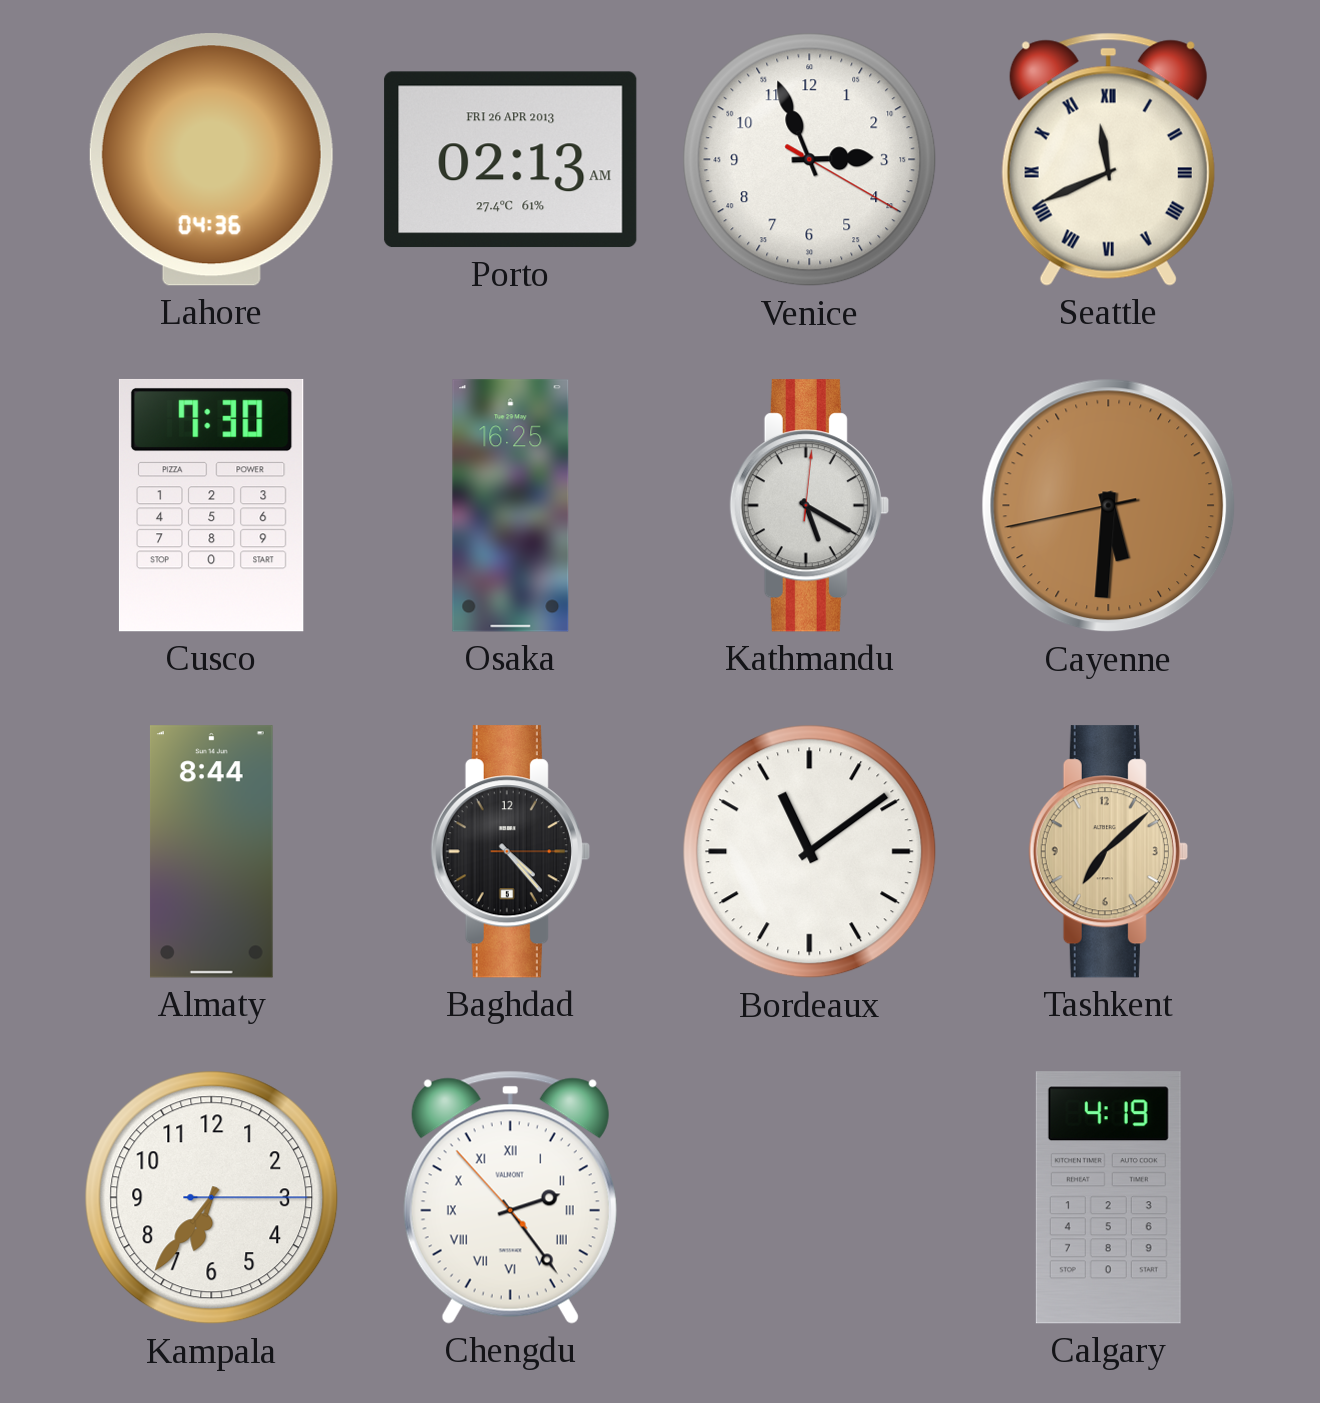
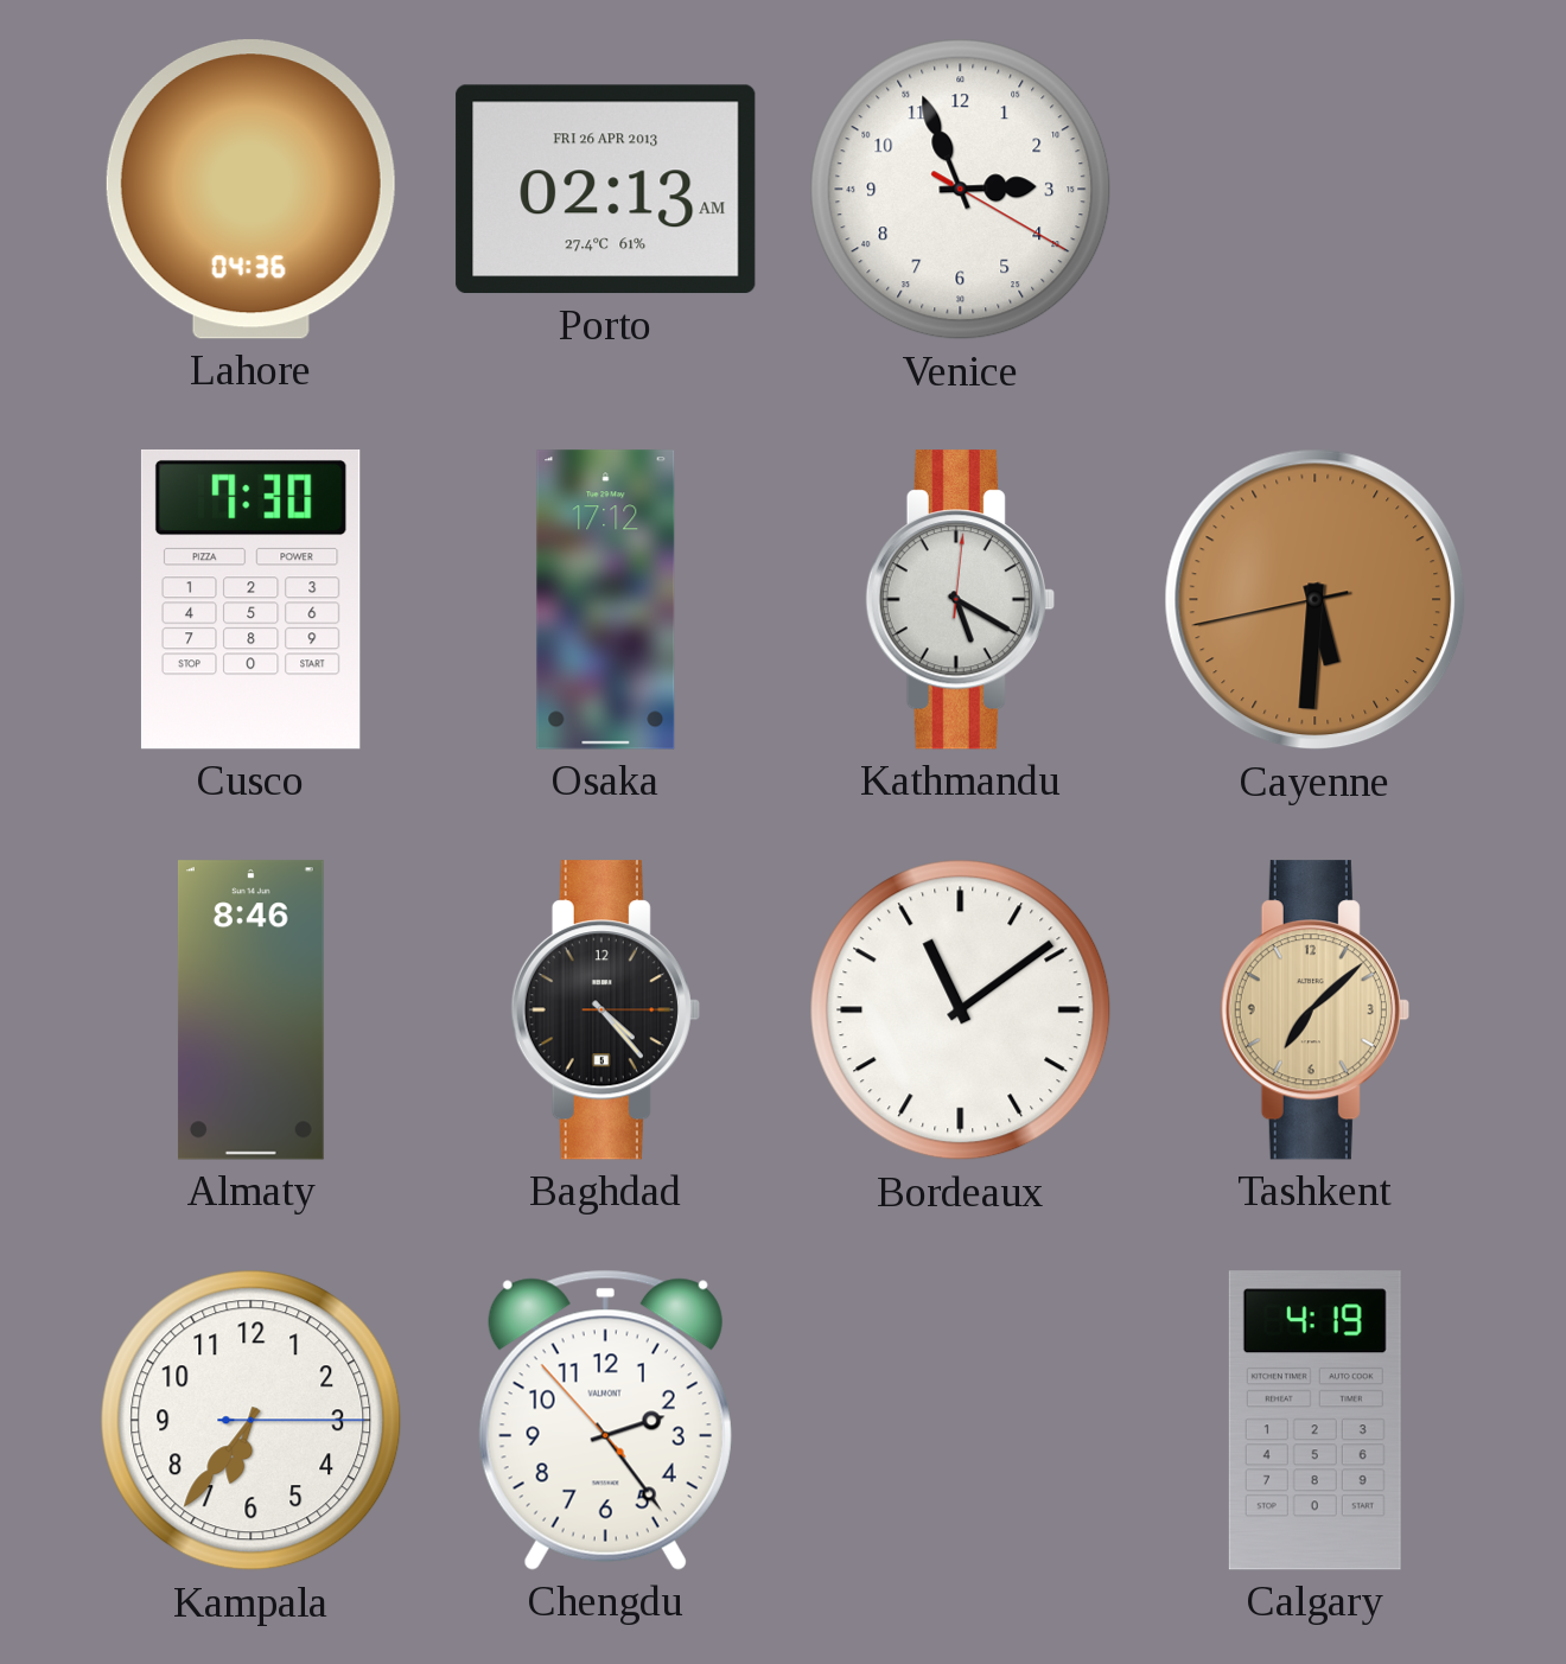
Seattle: 11:41 -> none
Osaka: 16:25 -> 17:12
Almaty: 8:44 -> 8:46
Chengdu numerals: Roman -> Arabic
